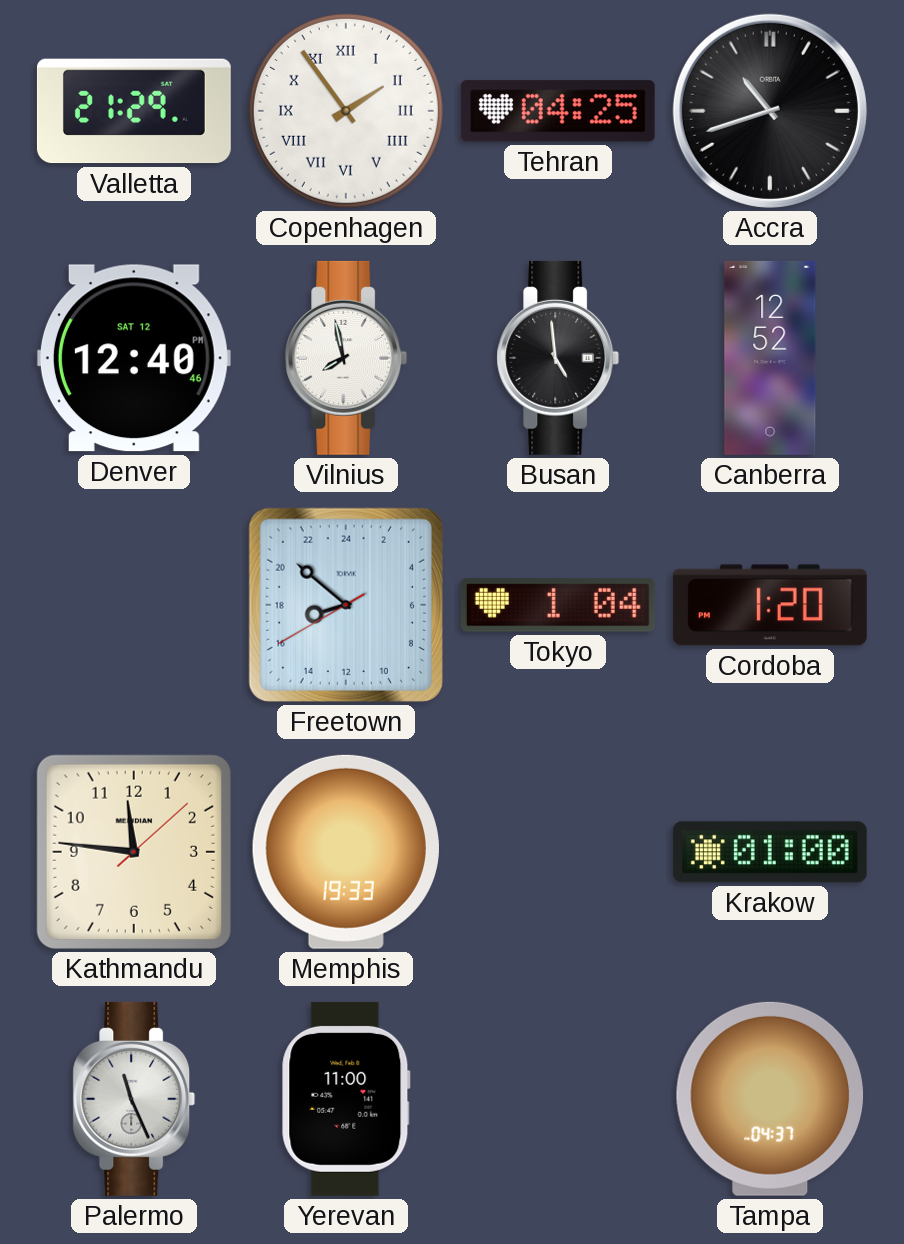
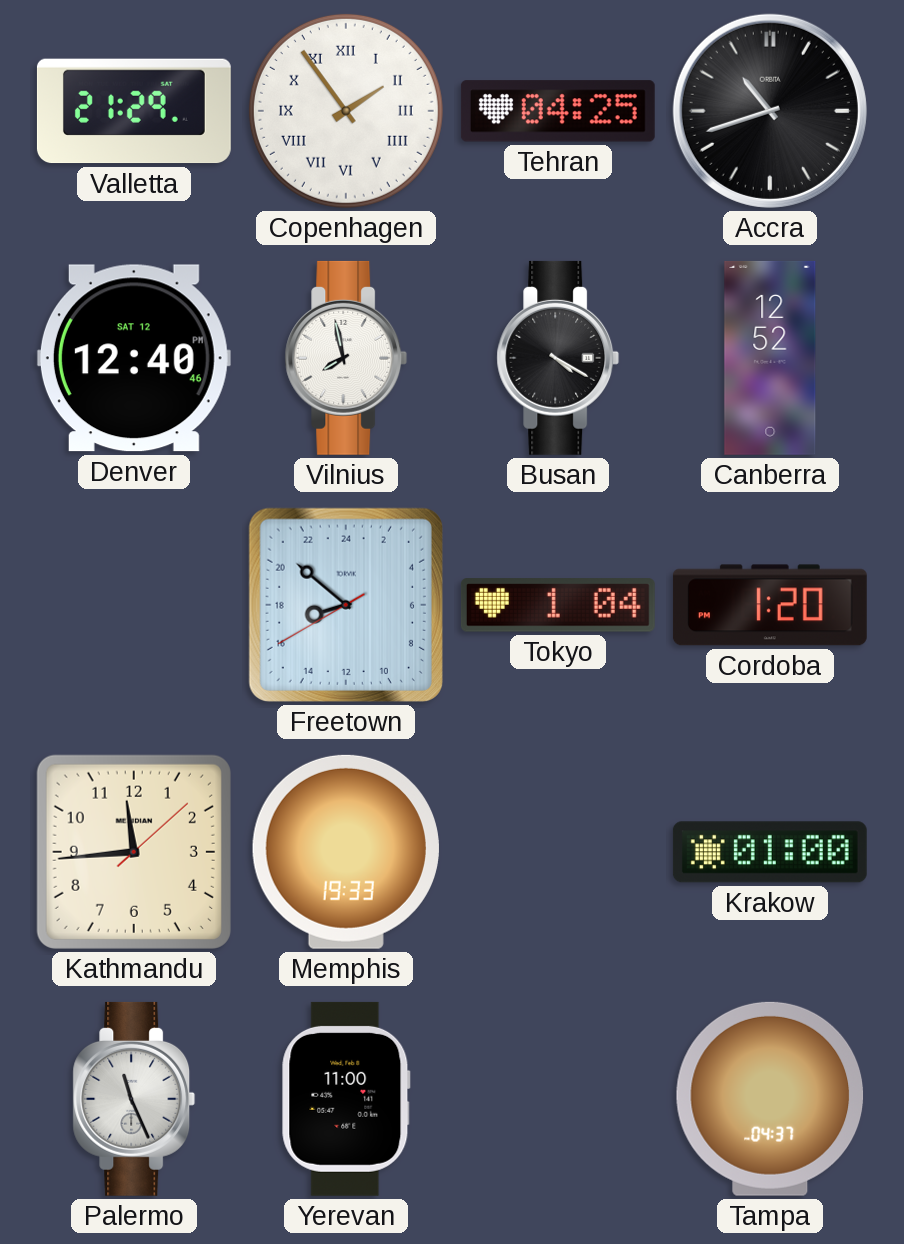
Busan: 4:59 -> 4:20
Kathmandu: 11:46 -> 11:44
